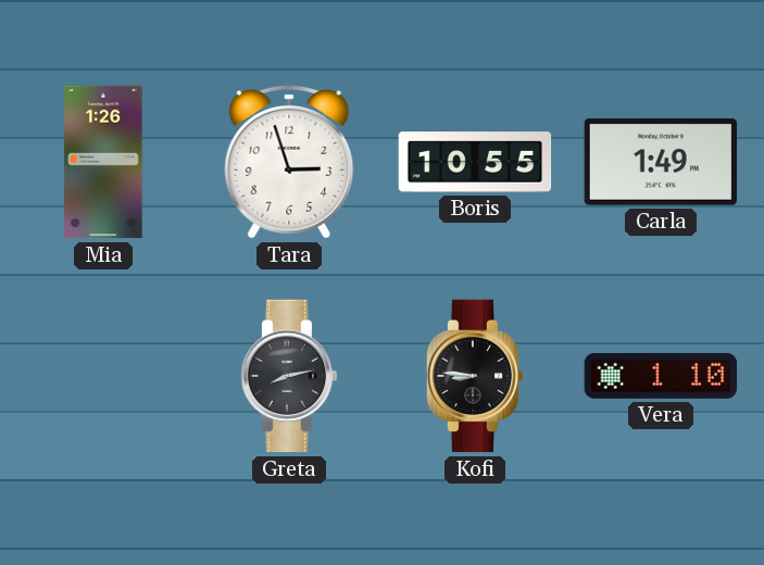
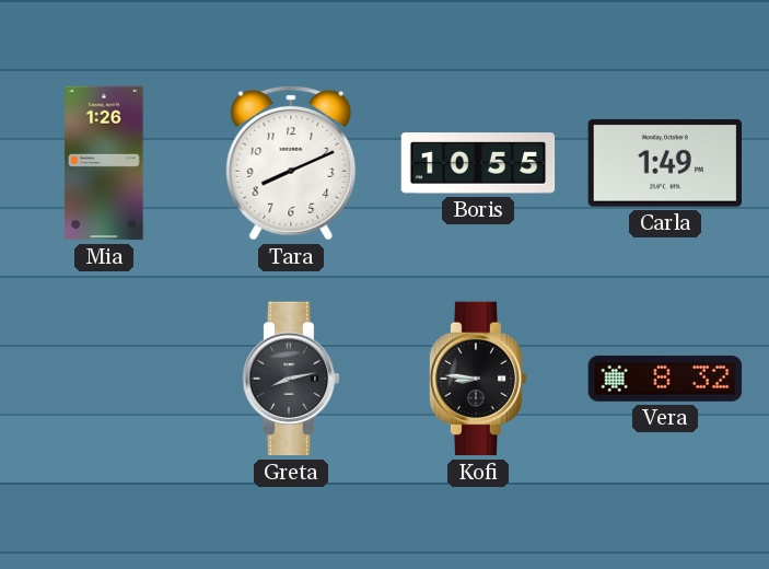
Tara: 2:57 -> 8:11
Vera: 1:10 -> 8:32
